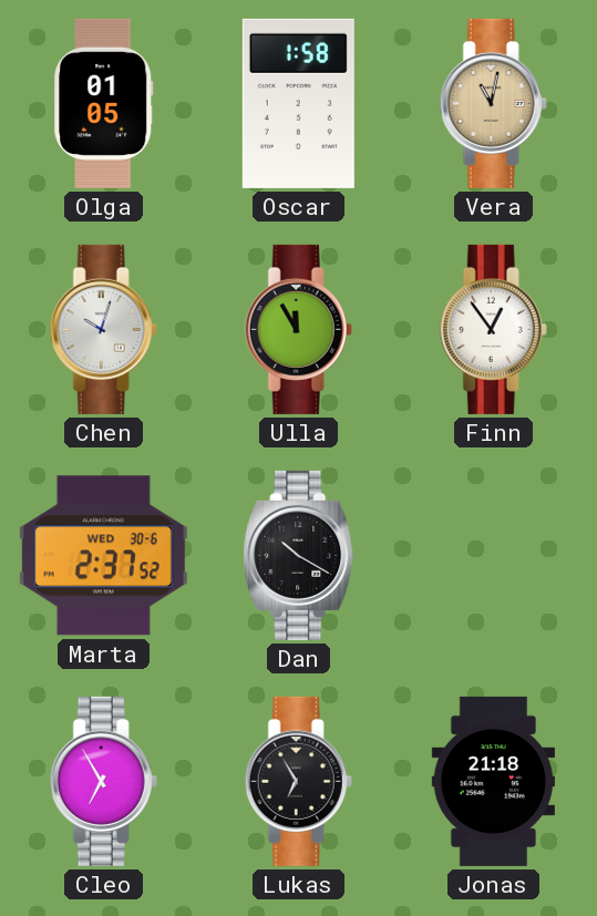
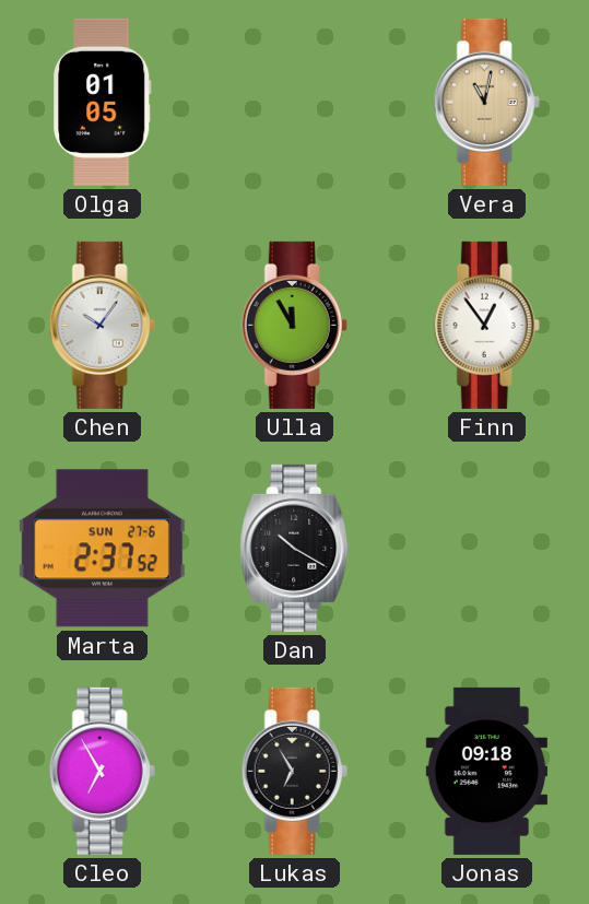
Oscar: 1:58 -> none
Chen: 10:03 -> 10:06
Marta date: WED 30-6 -> SUN 27-6
Jonas: 21:18 -> 09:18
